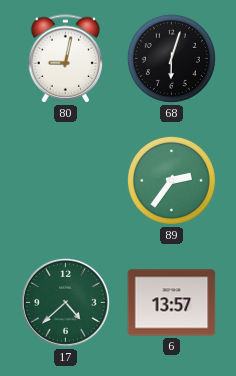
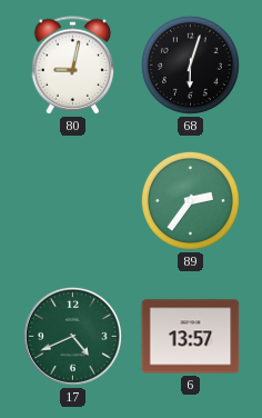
17: 4:38 -> 4:41
